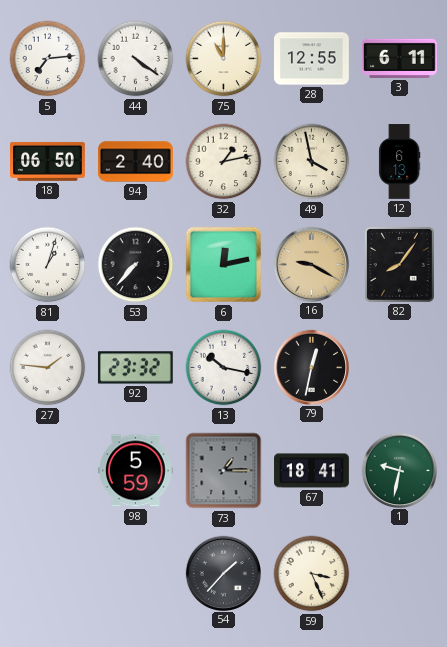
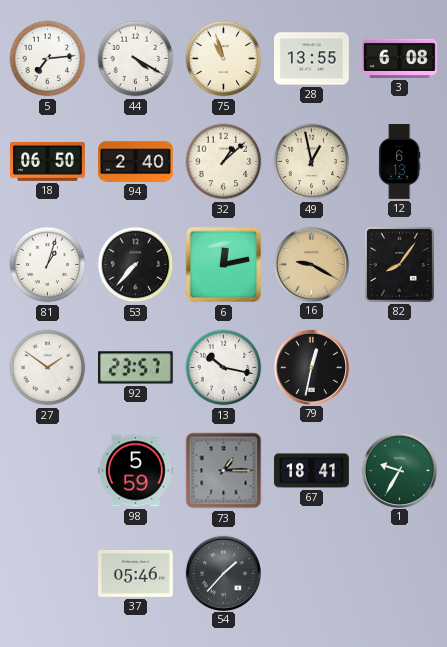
44: 4:21 -> 4:20
75: 11:00 -> 10:57
28: 12:55 -> 13:55
3: 6:11 -> 6:08
32: 1:13 -> 1:08
49: 3:58 -> 12:58
27: 1:46 -> 1:51
92: 23:32 -> 23:57
1: 9:32 -> 9:35
37: none -> 05:46
59: 3:26 -> none
